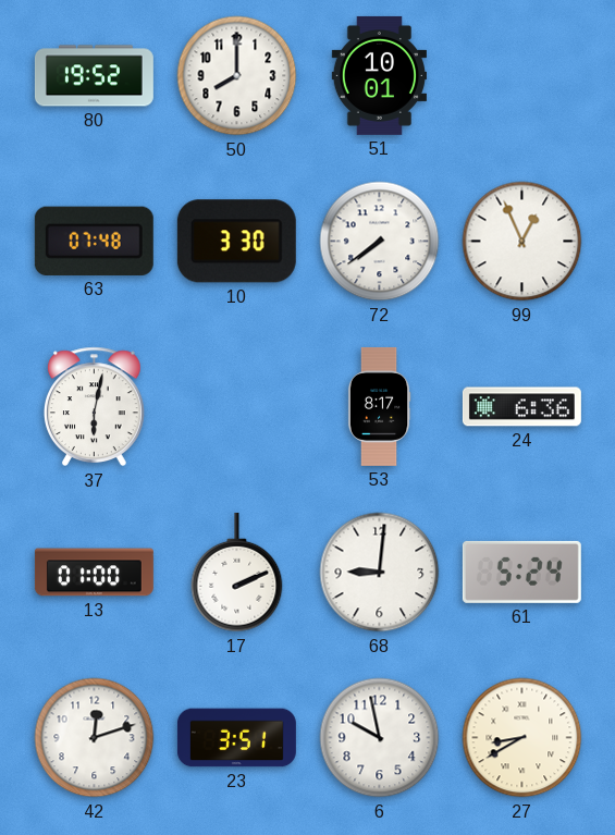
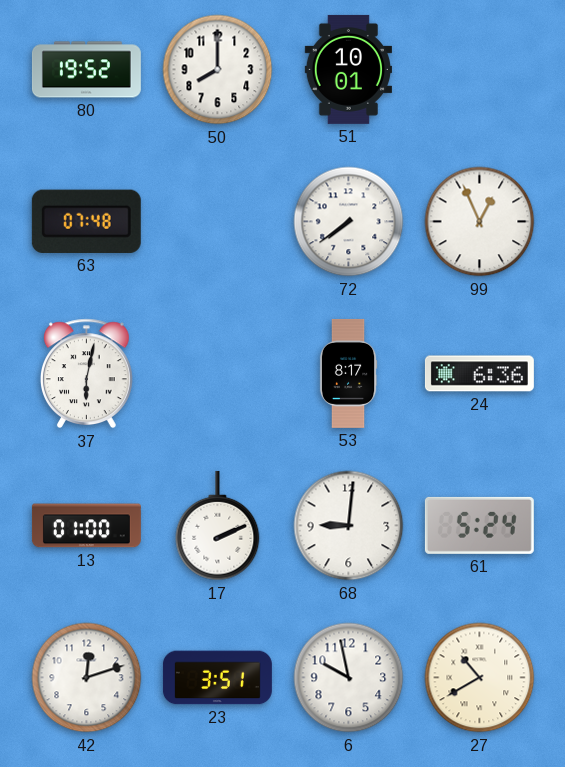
10: 3:30 -> none
27: 8:40 -> 10:40
